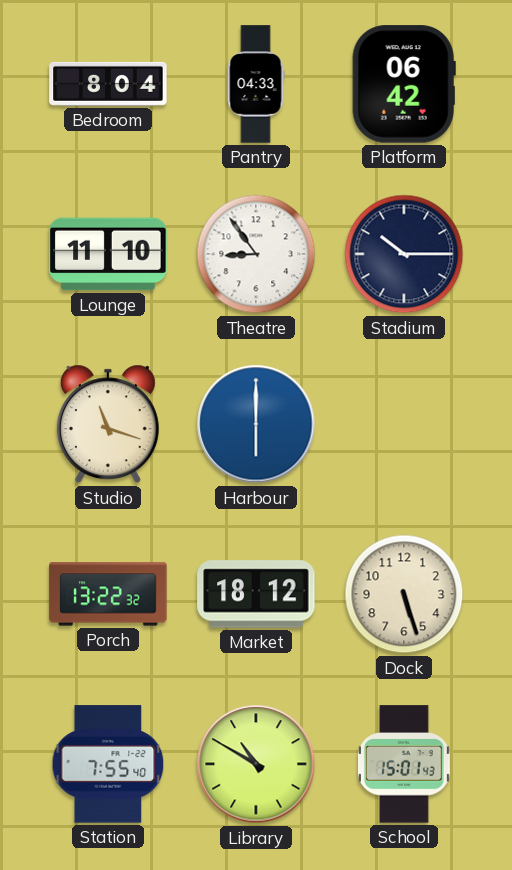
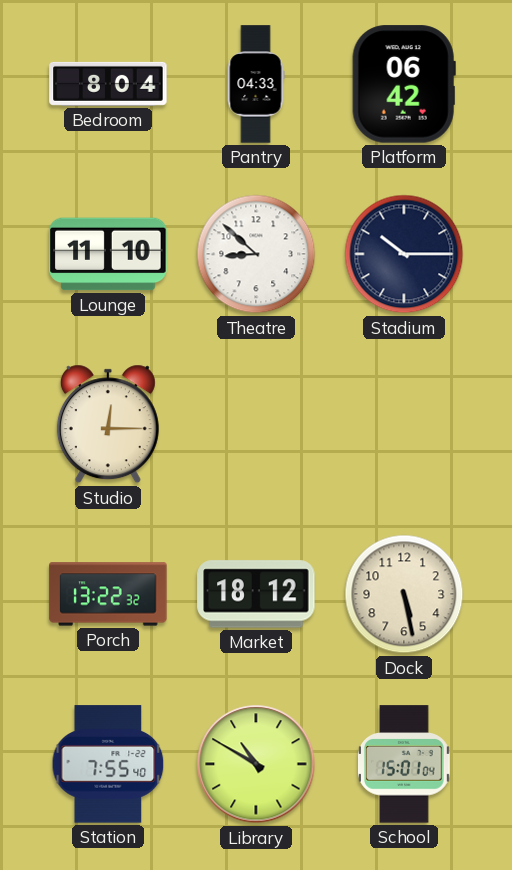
Theatre: 8:54 -> 8:52
Studio: 11:18 -> 12:15
Harbour: 6:00 -> none
Dock: 5:27 -> 5:28
School: 15:01:43 -> 15:01:04
